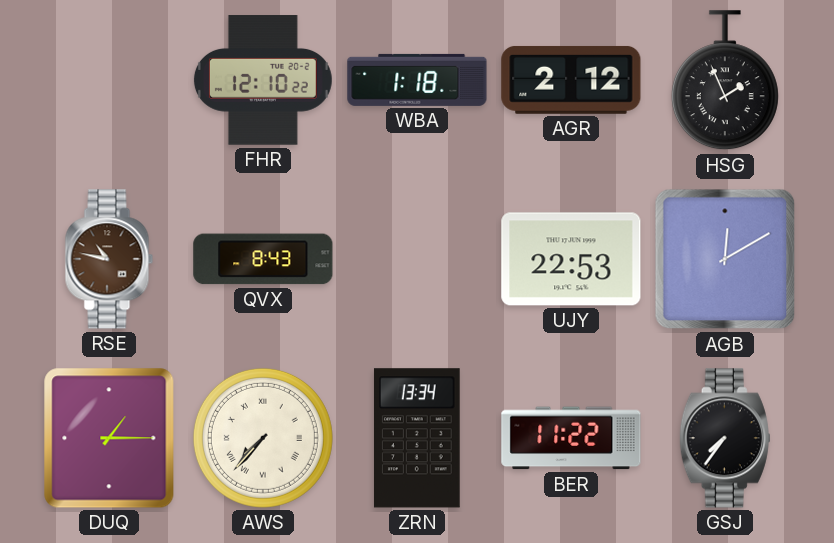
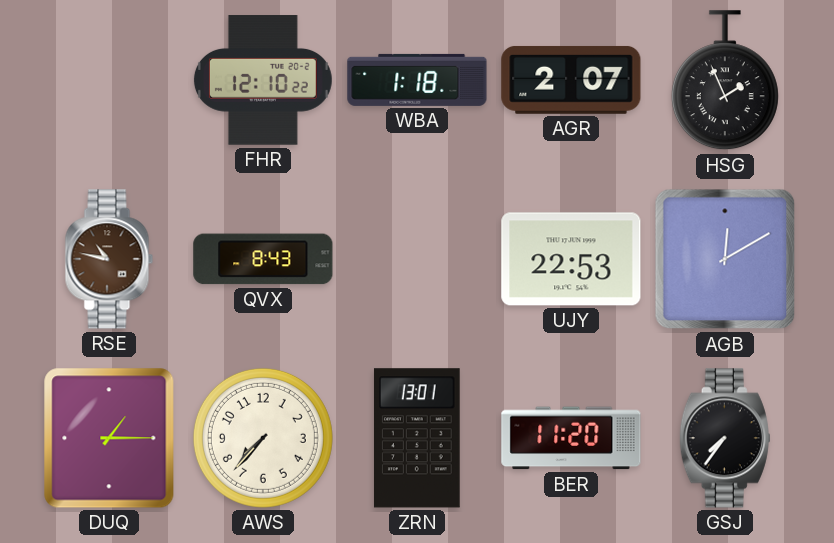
AGR: 2:12 -> 2:07
AWS numerals: Roman -> Arabic
ZRN: 13:34 -> 13:01
BER: 11:22 -> 11:20
